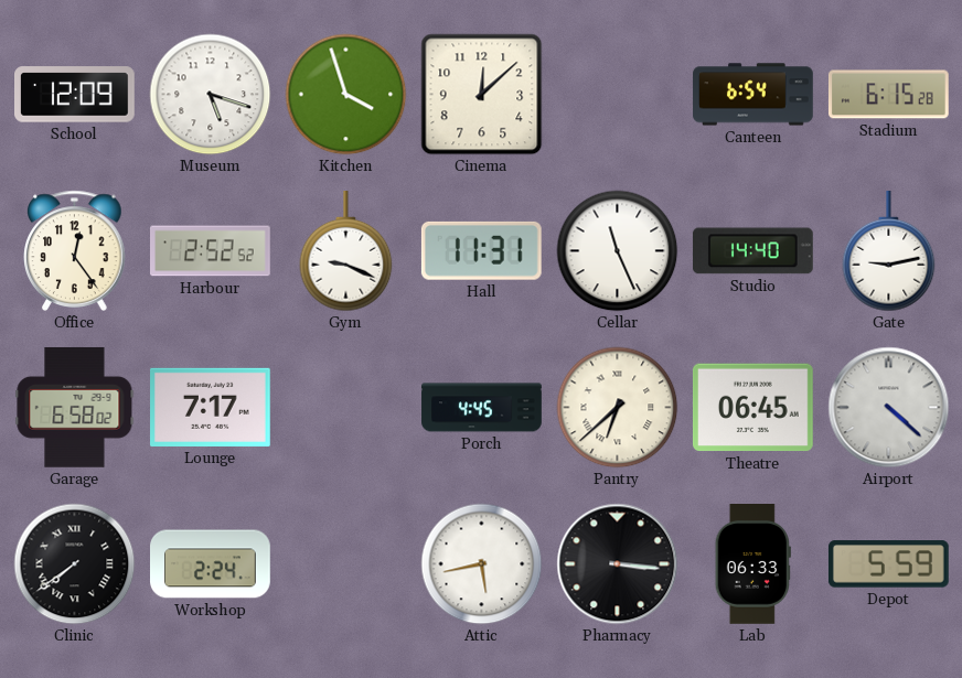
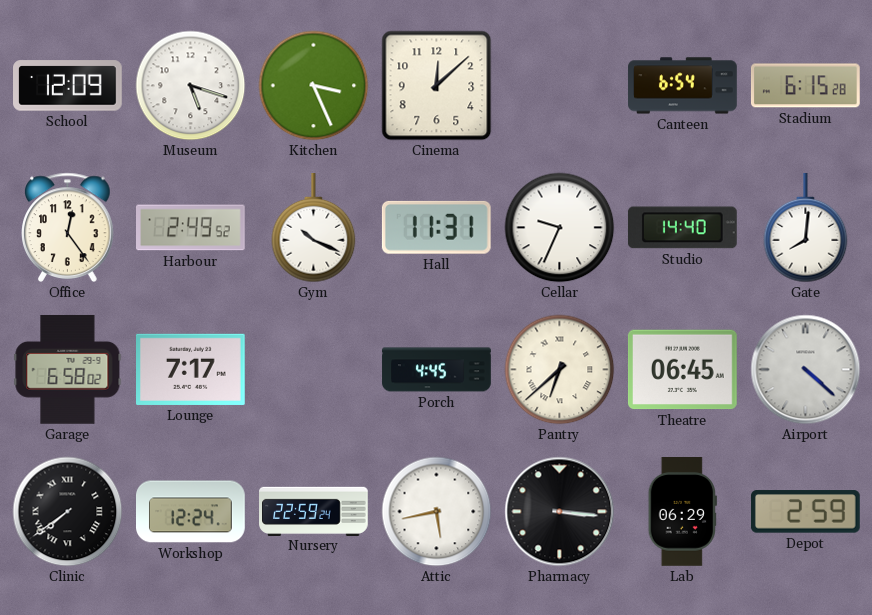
Kitchen: 3:57 -> 3:26
Harbour: 2:52 -> 2:49
Gym: 9:19 -> 10:19
Cellar: 11:26 -> 9:34
Gate: 9:13 -> 8:01
Workshop: 2:24 -> 12:24
Nursery: none -> 22:59
Lab: 06:33 -> 06:29
Depot: 5:59 -> 2:59
